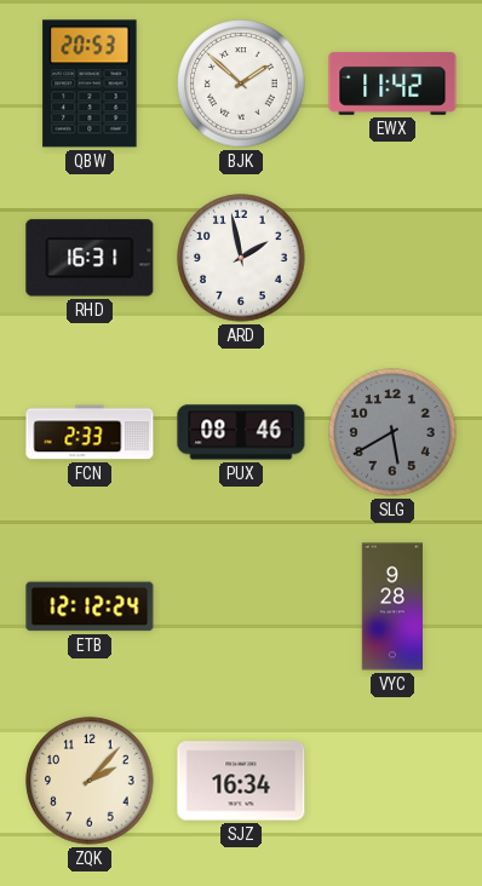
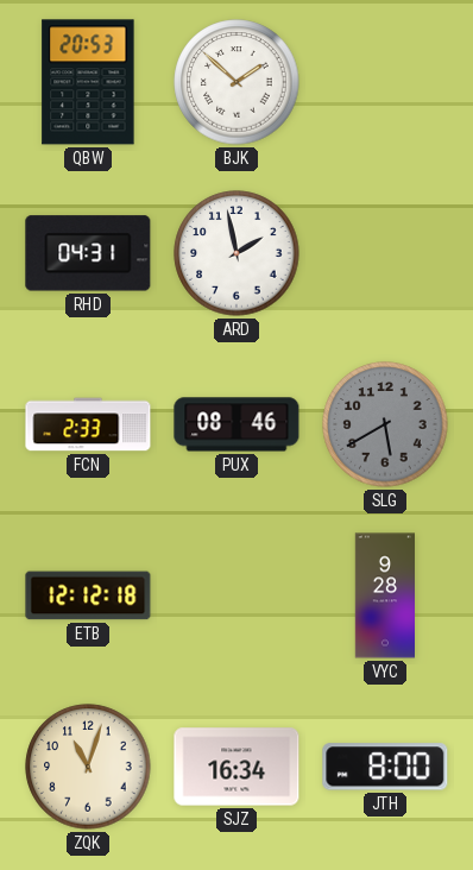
EWX: 11:42 -> none
RHD: 16:31 -> 04:31
ETB: 12:12:24 -> 12:12:18
ZQK: 2:07 -> 11:03
JTH: none -> 8:00
